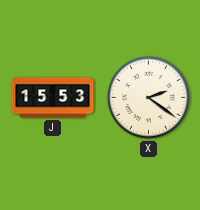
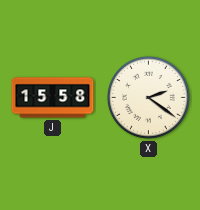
J: 15:53 -> 15:58
